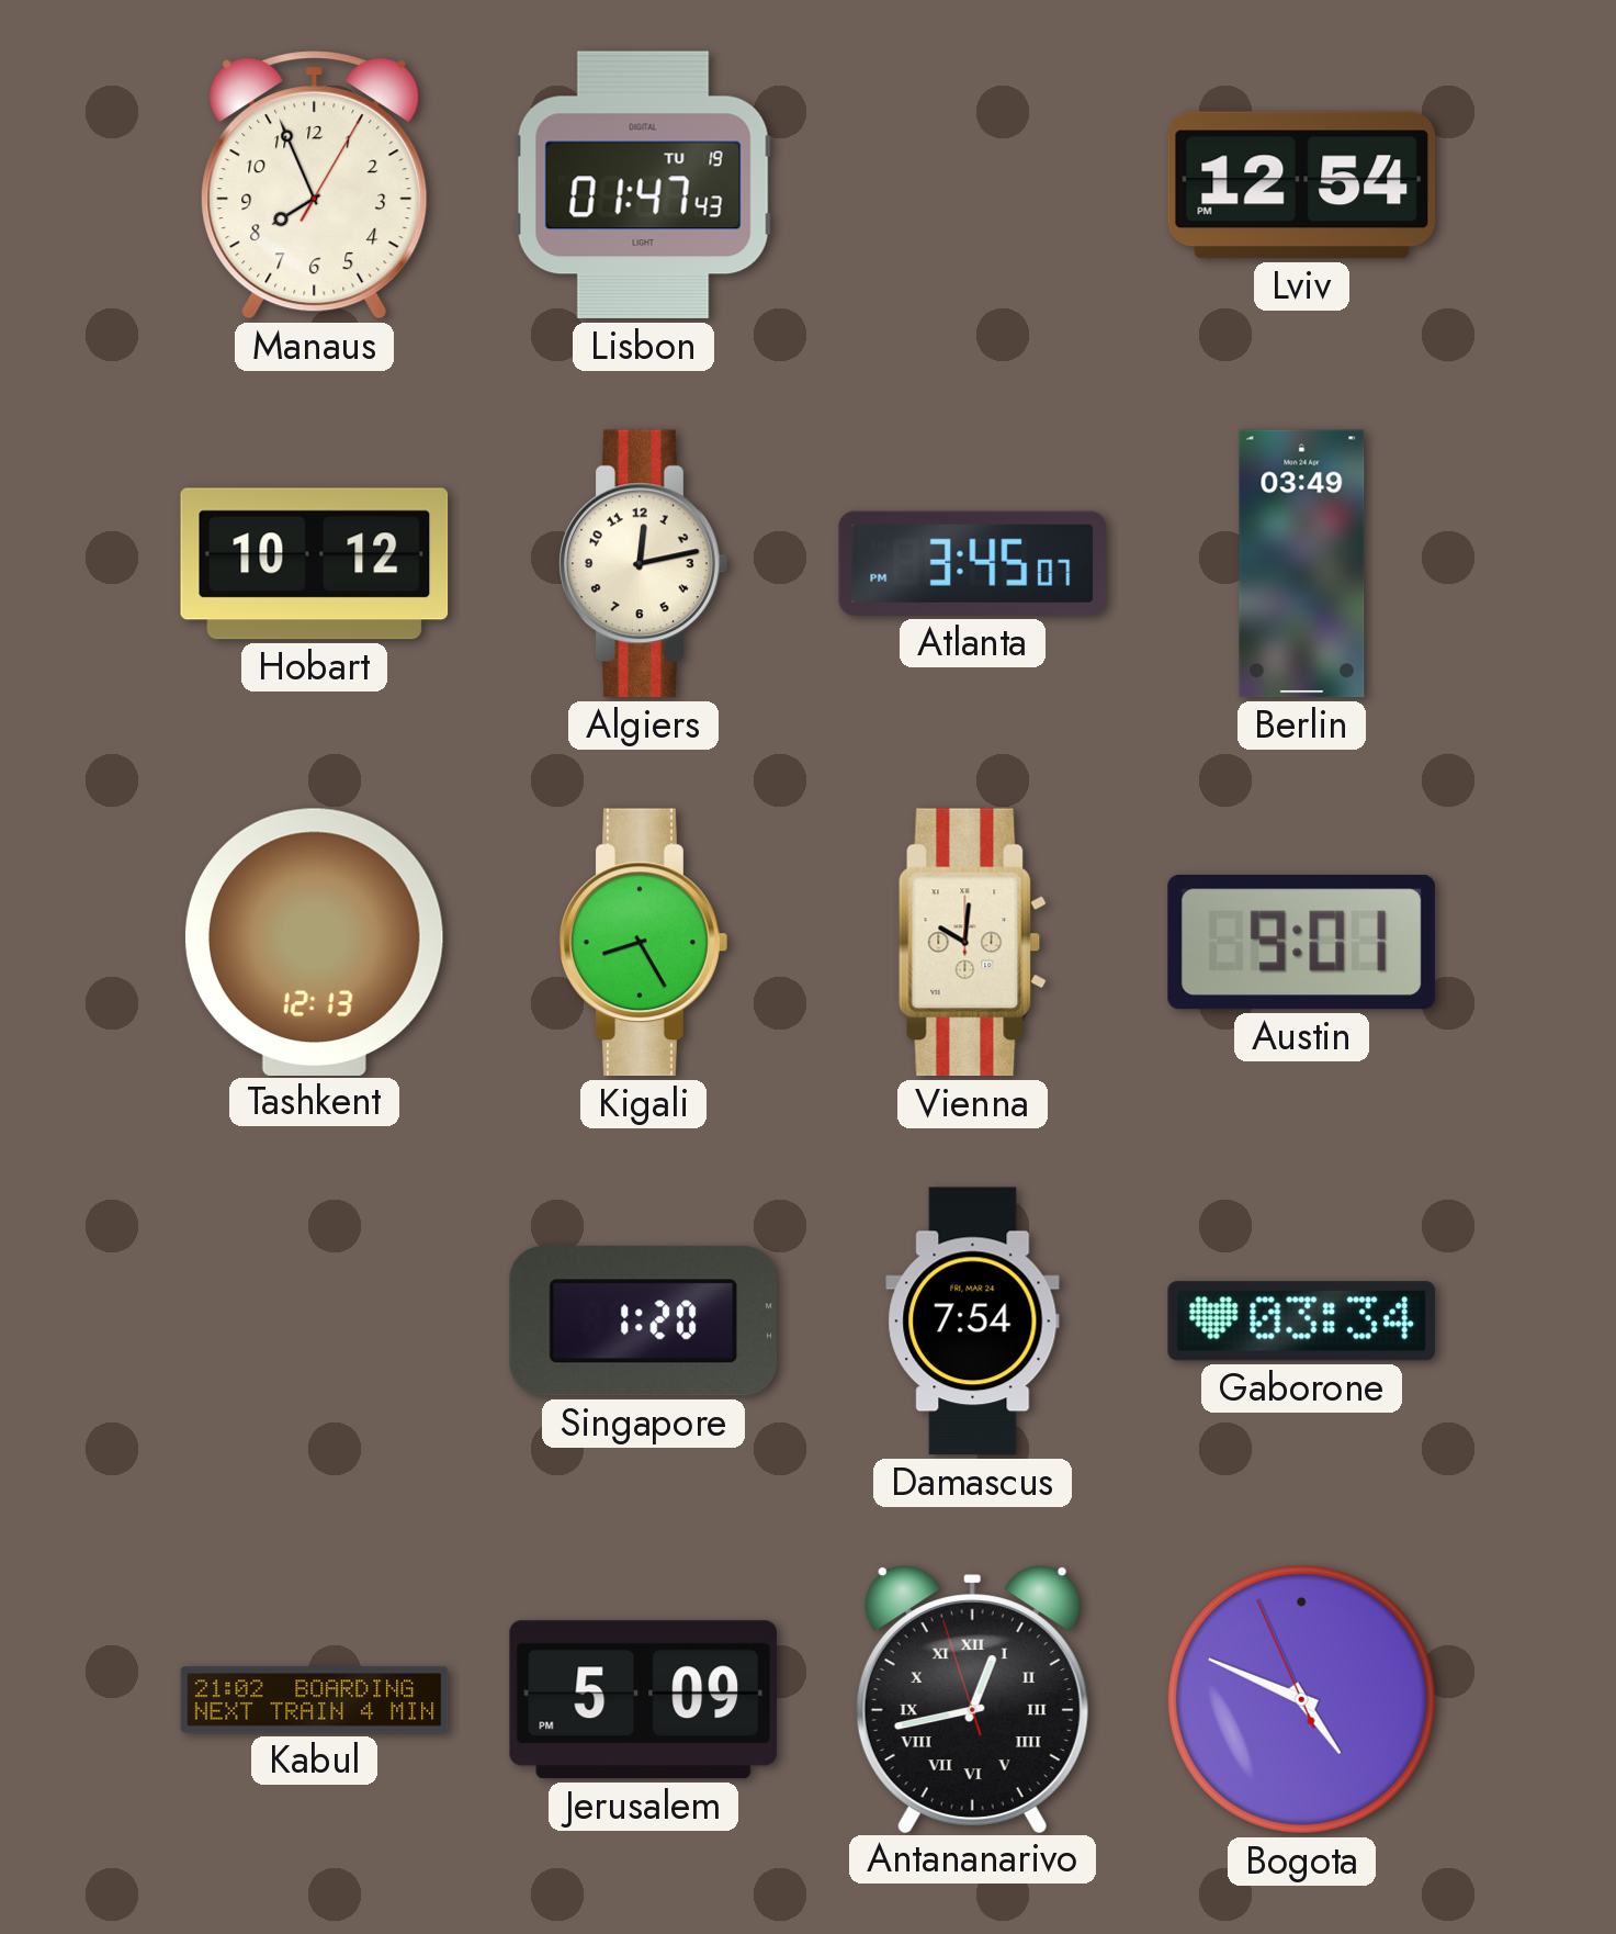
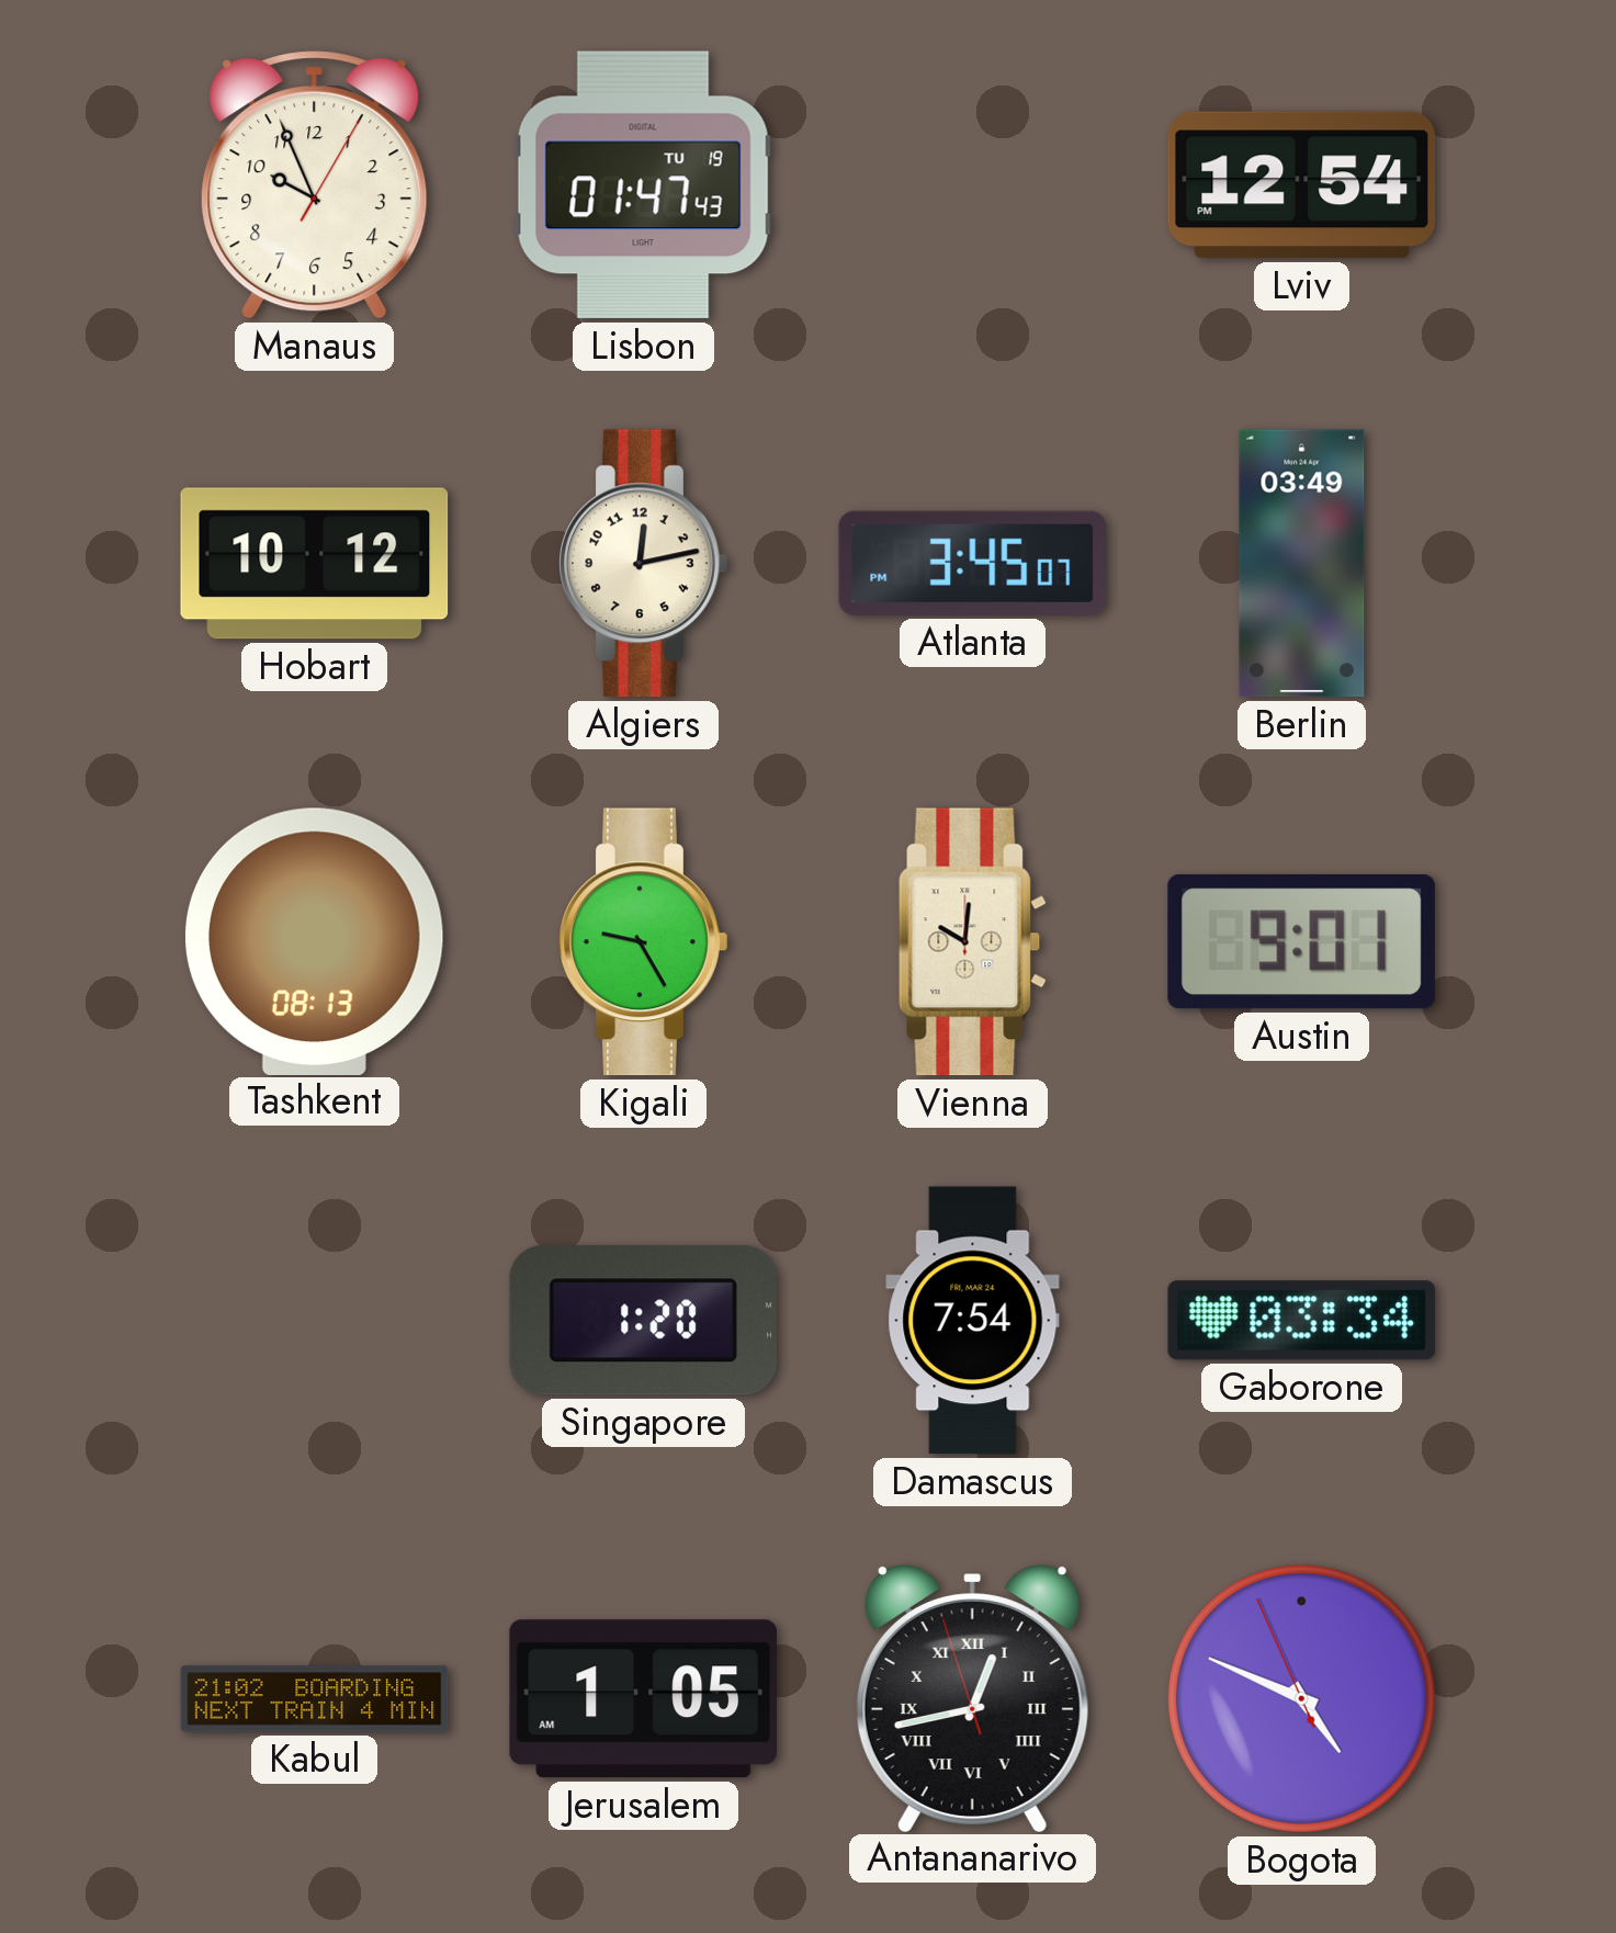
Manaus: 7:56 -> 9:56
Tashkent: 12:13 -> 08:13
Kigali: 8:25 -> 9:25
Jerusalem: 5:09 -> 1:05
